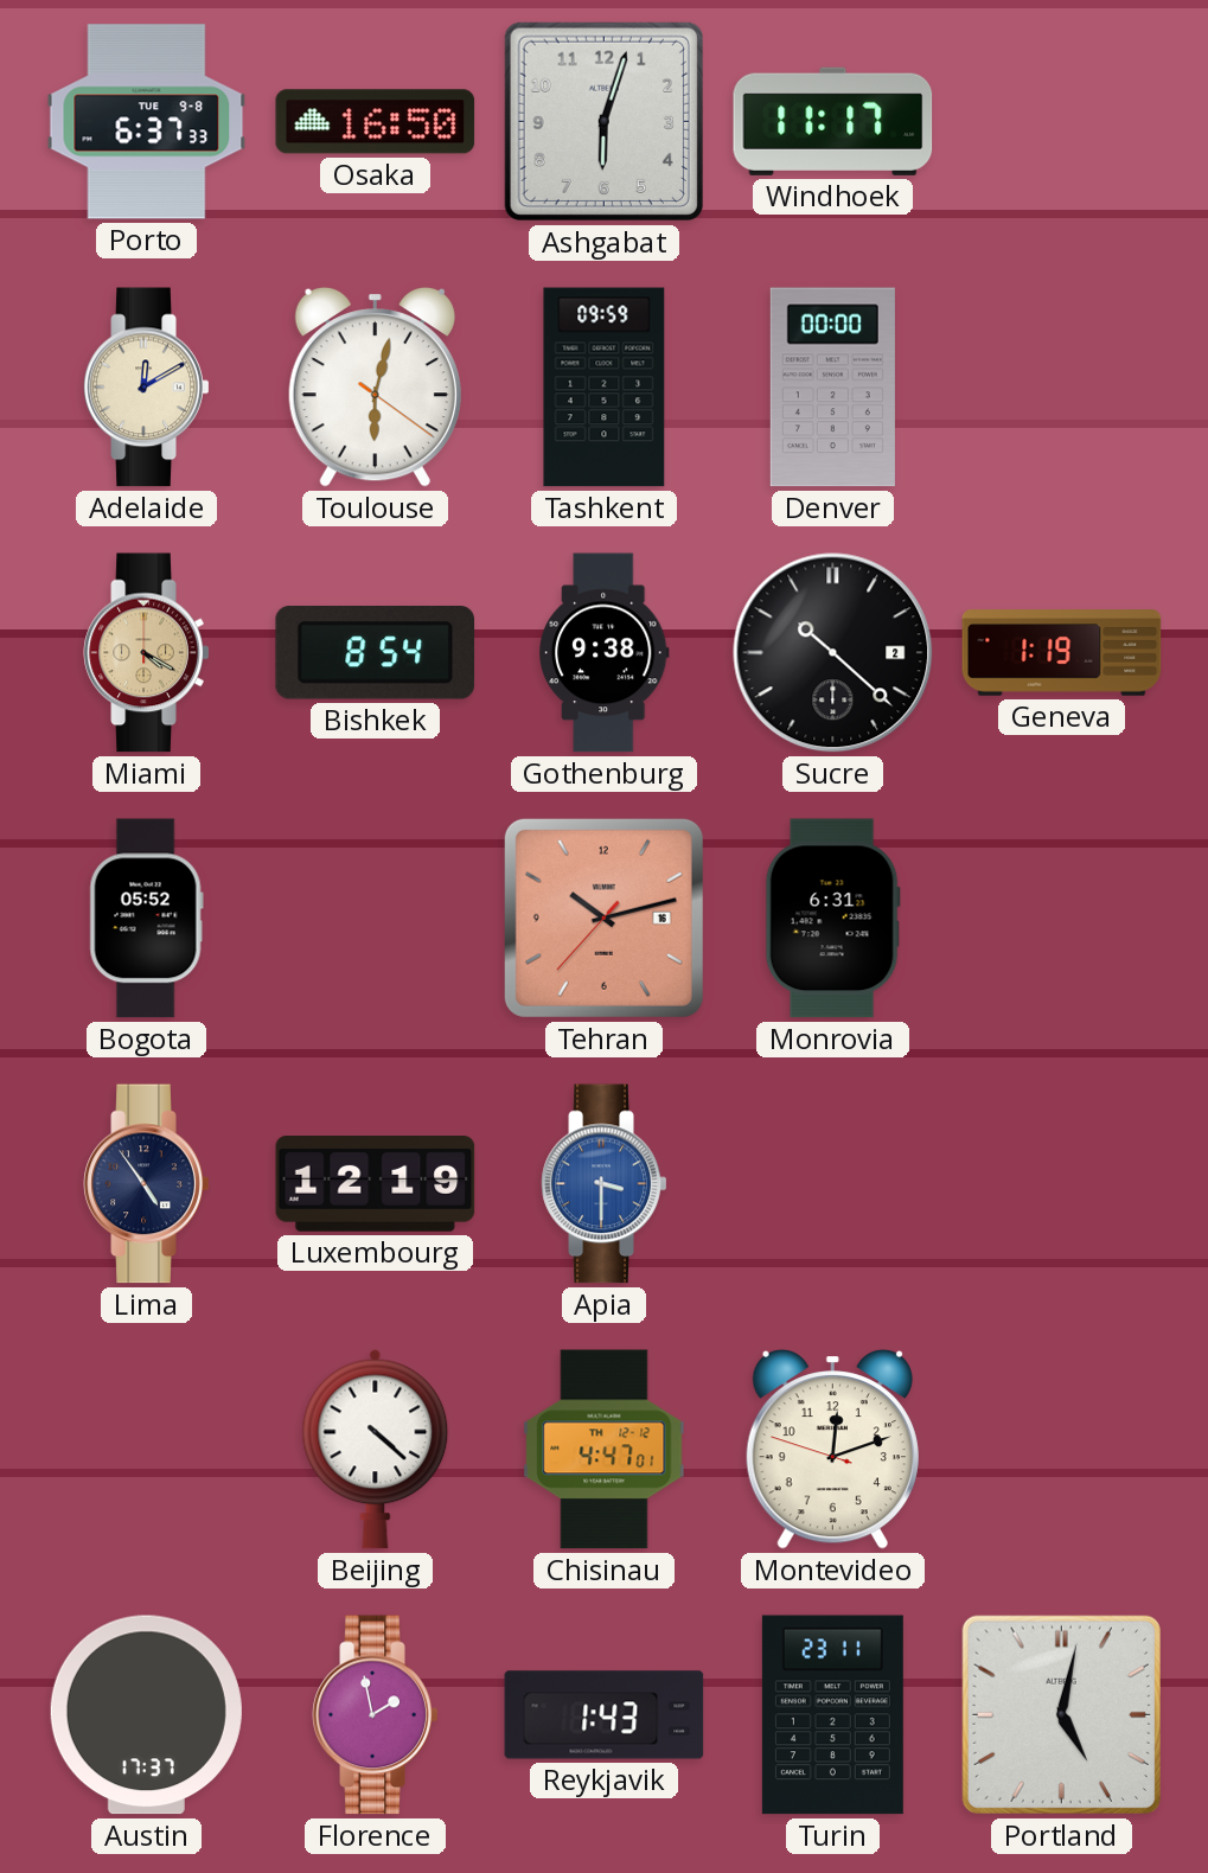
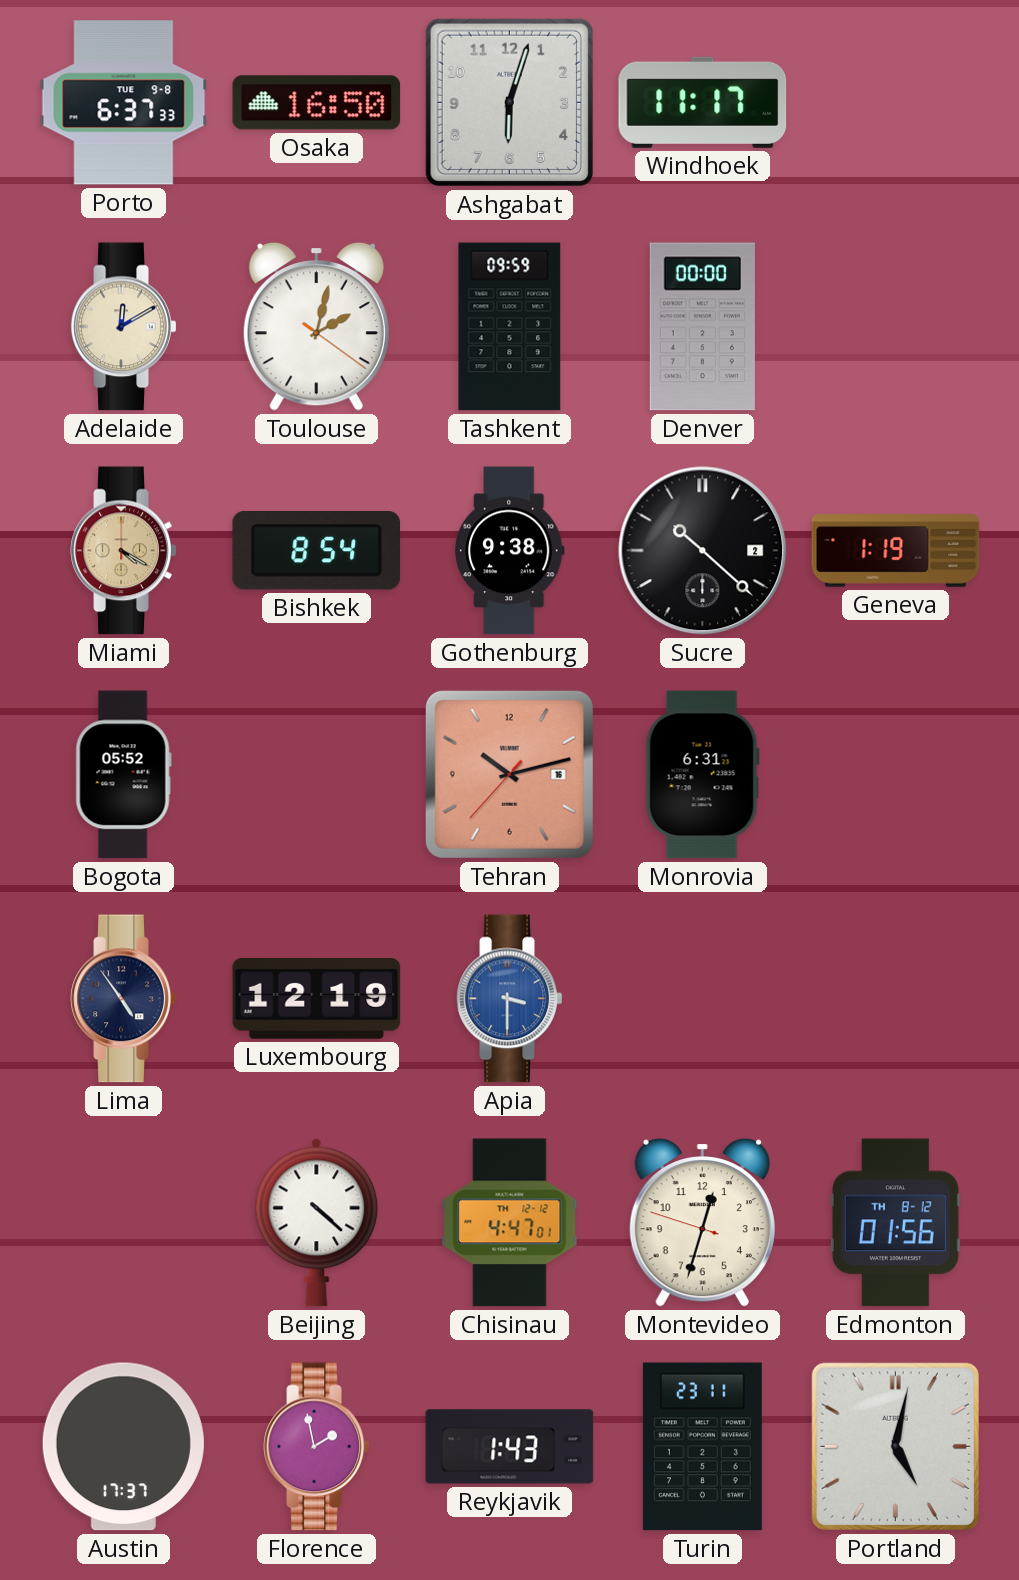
Toulouse: 6:02 -> 2:02
Montevideo: 12:11 -> 12:32
Edmonton: none -> 01:56
